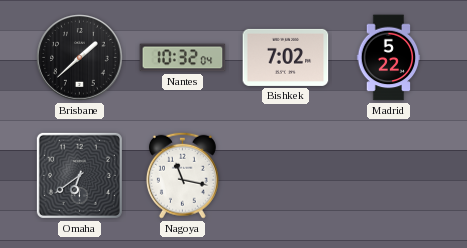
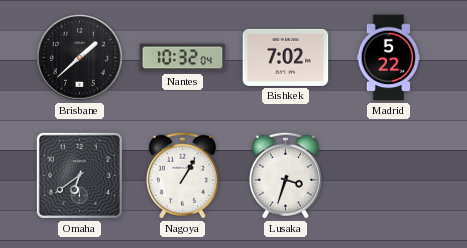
Nagoya: 11:17 -> 1:05
Lusaka: none -> 3:33
